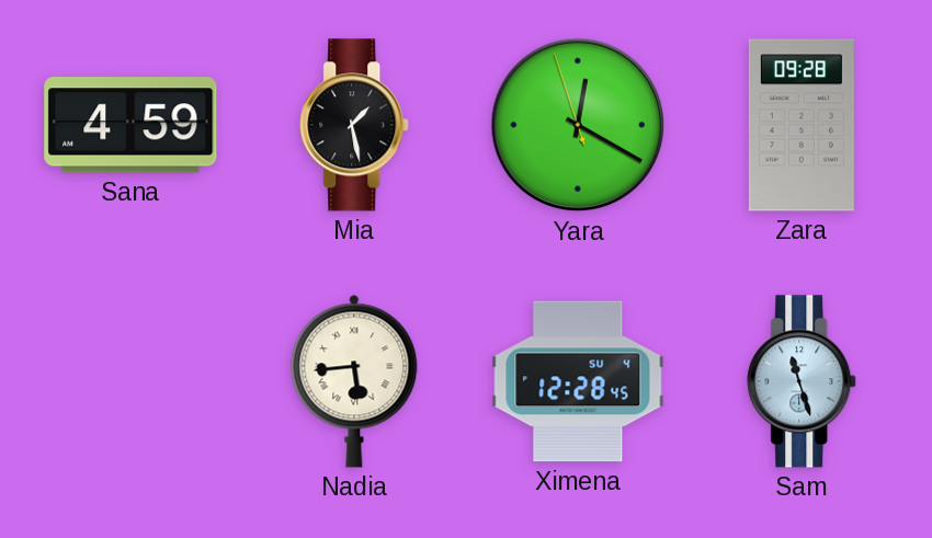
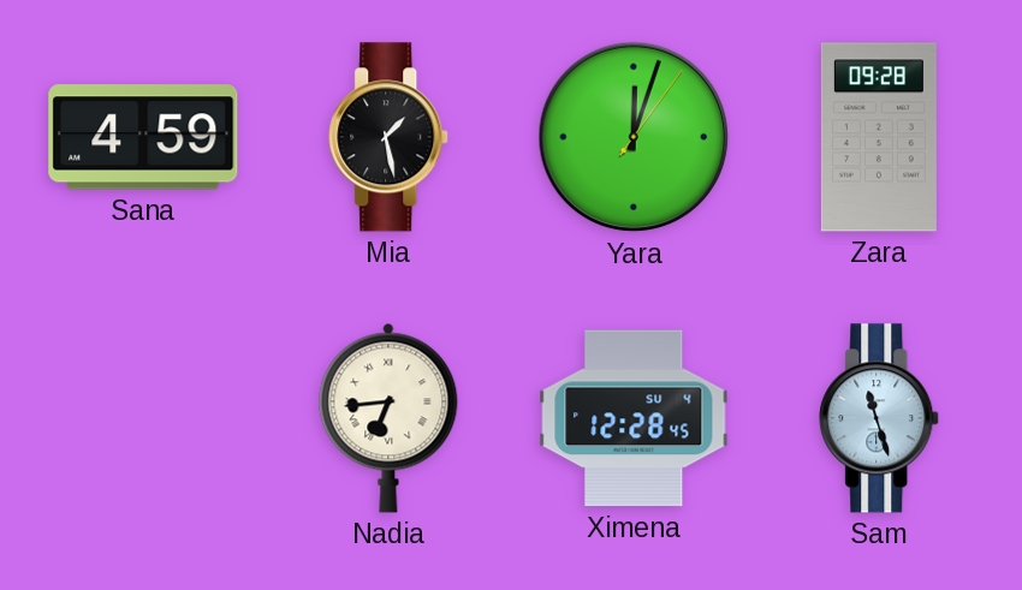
Yara: 12:19 -> 12:03
Nadia: 5:44 -> 6:44
